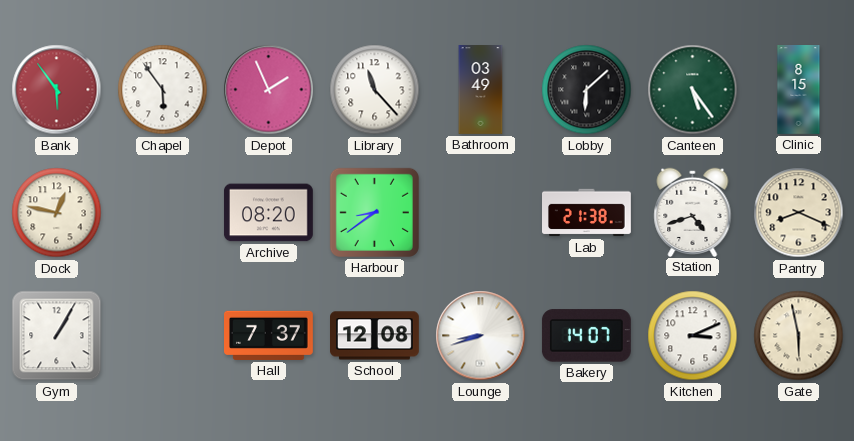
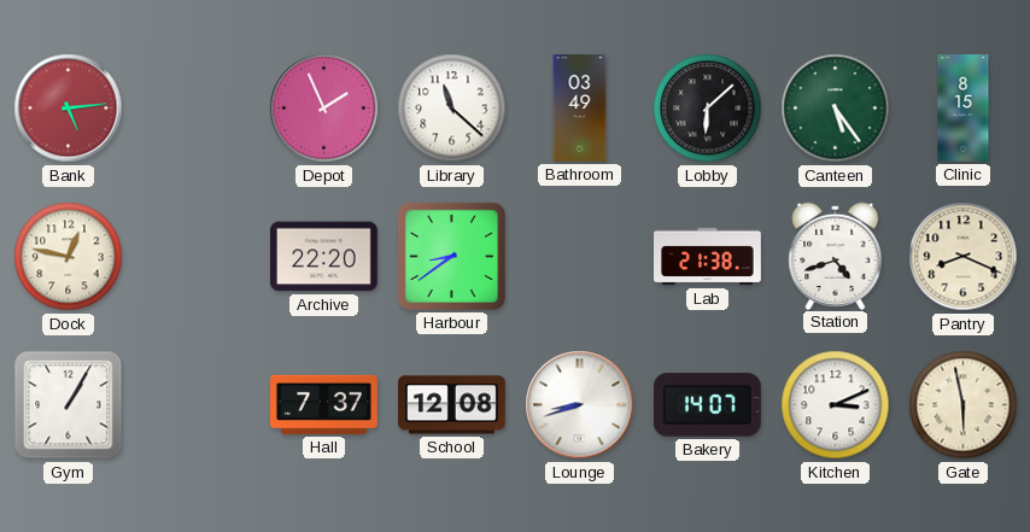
Bank: 5:54 -> 5:14
Chapel: 5:54 -> none
Library: 11:23 -> 11:22
Archive: 08:20 -> 22:20
